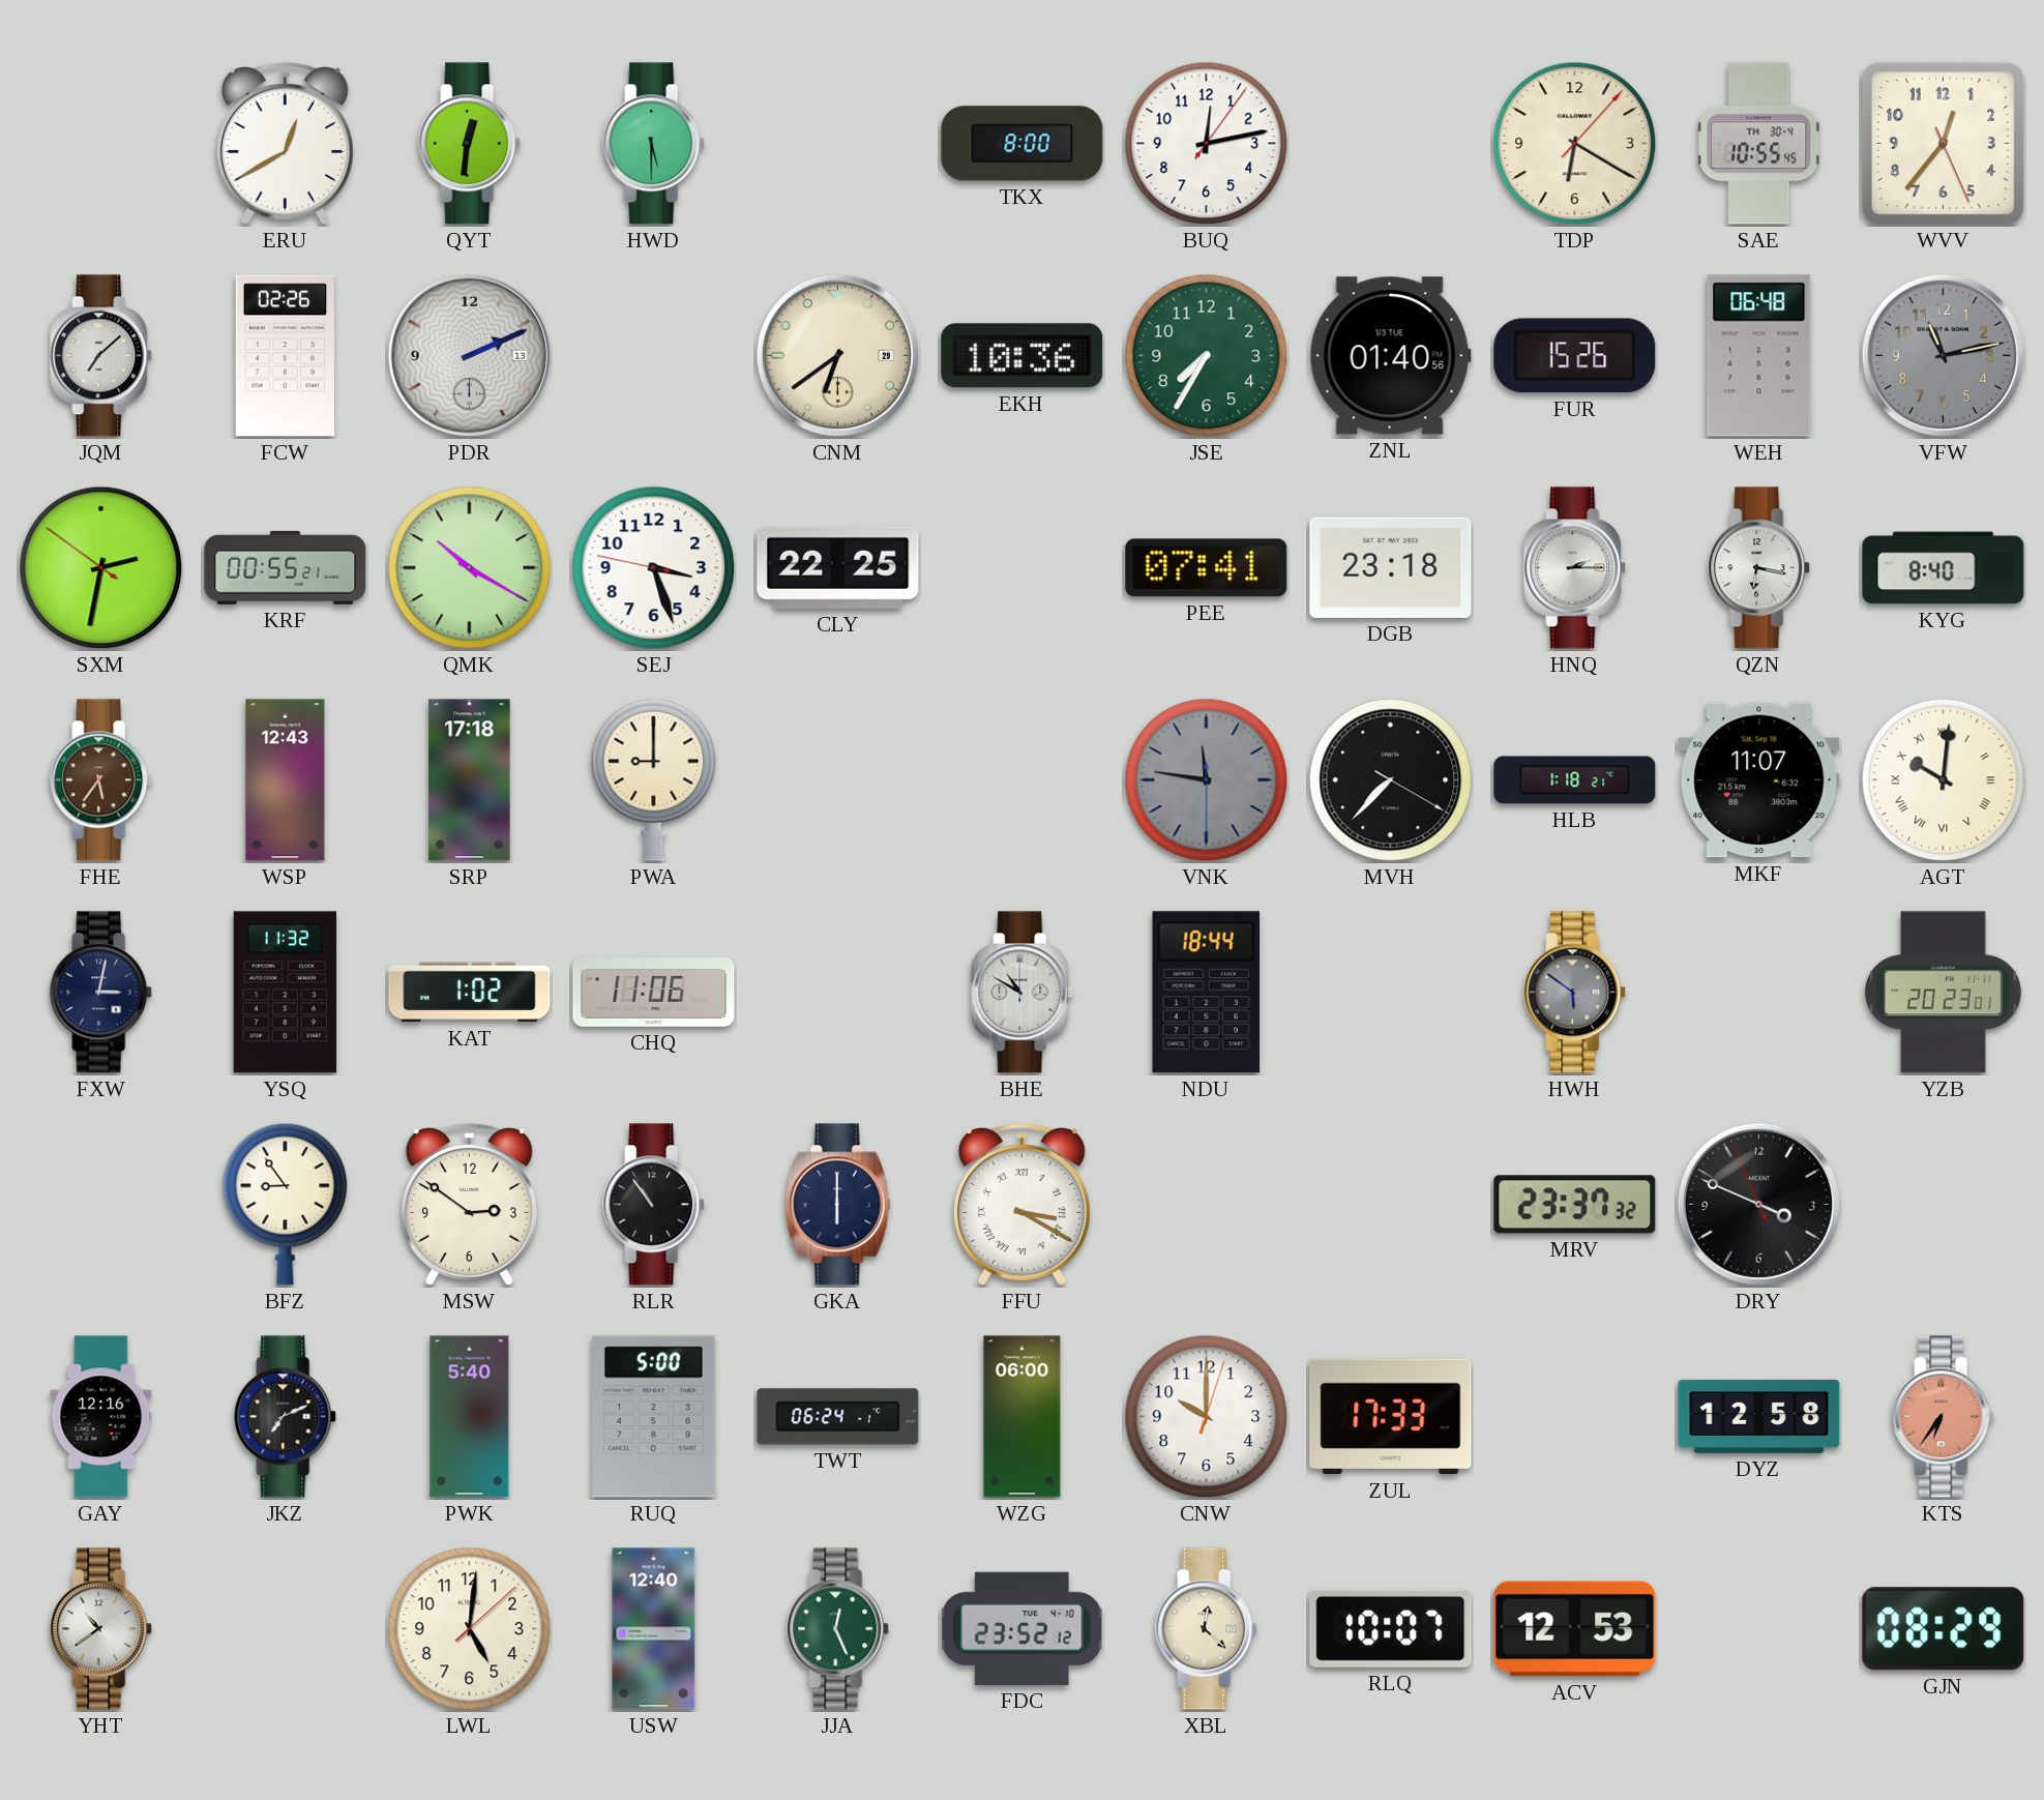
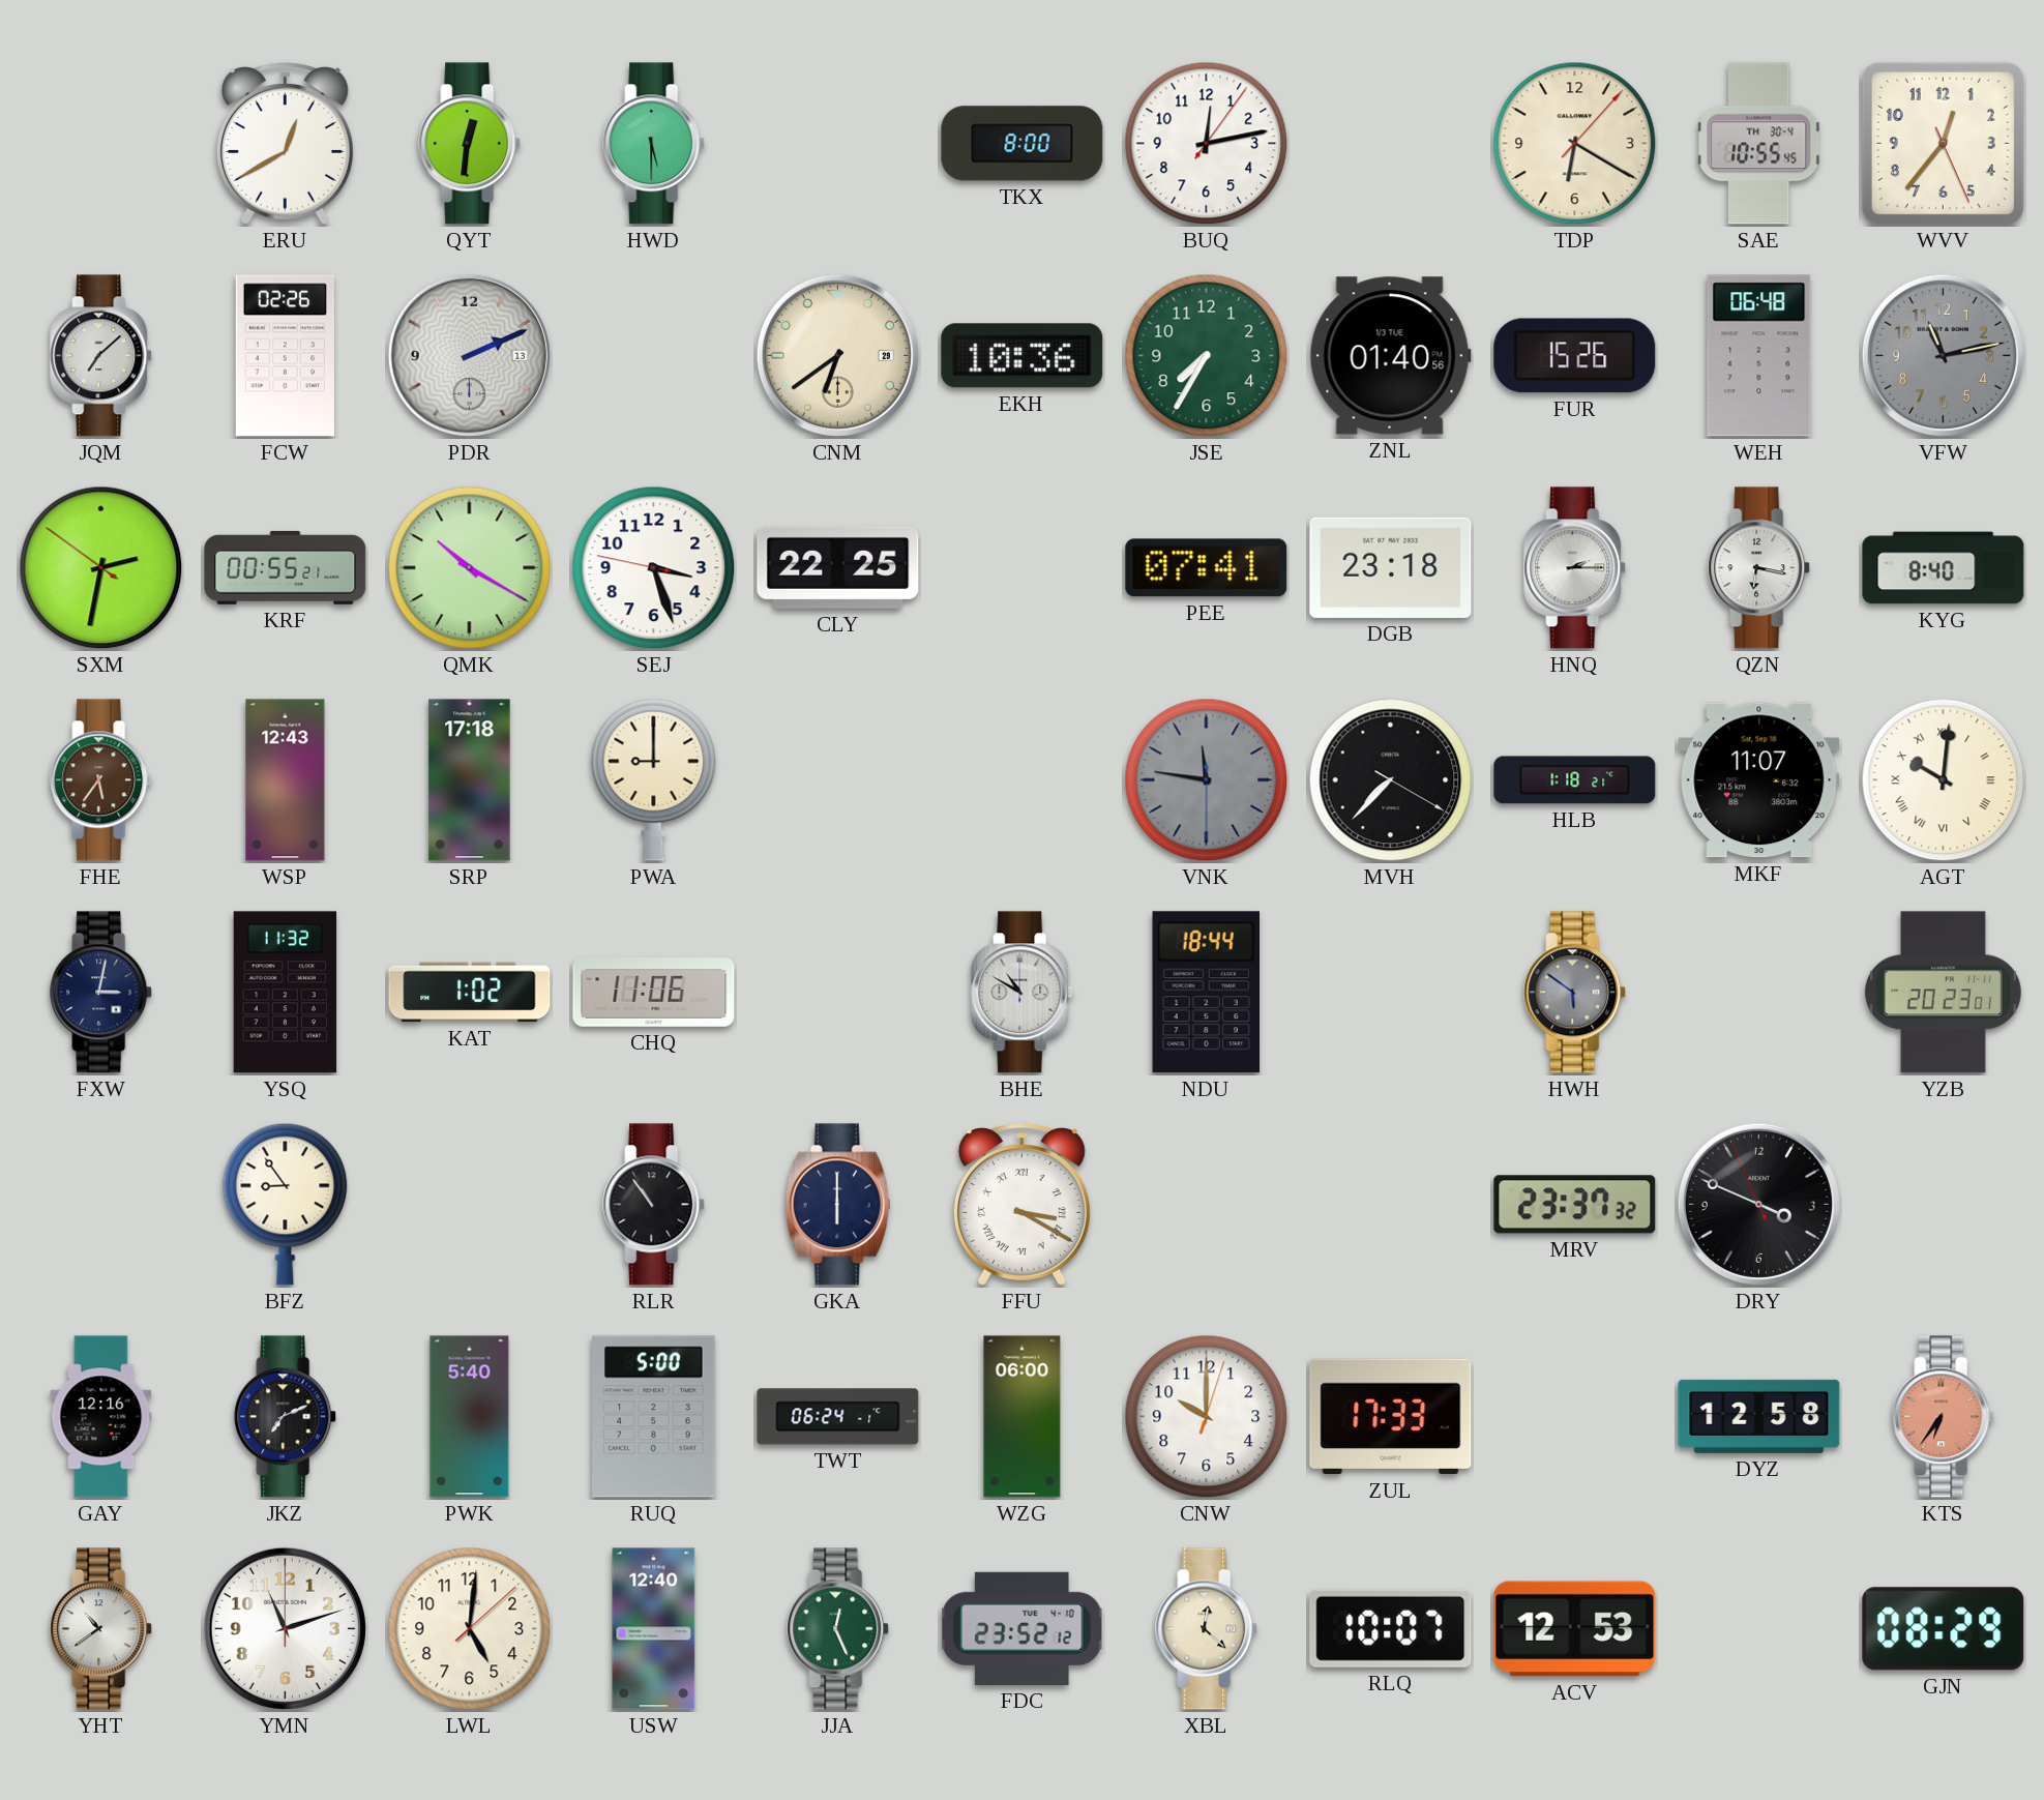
MSW: 2:51 -> none
YMN: none -> 11:12
